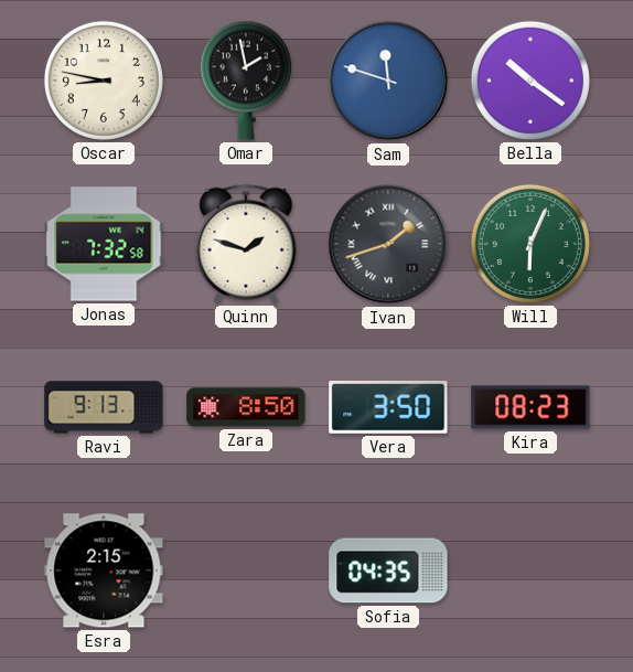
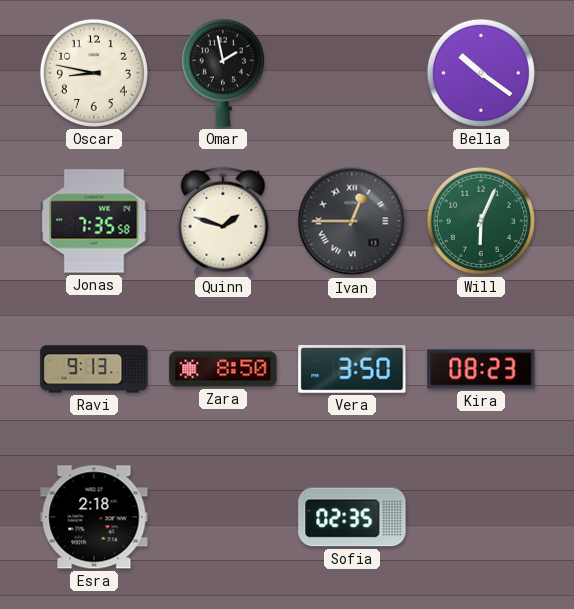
Sam: 11:48 -> none
Jonas: 7:32 -> 7:35
Ivan: 1:42 -> 12:45
Esra: 2:15 -> 2:18
Sofia: 04:35 -> 02:35
